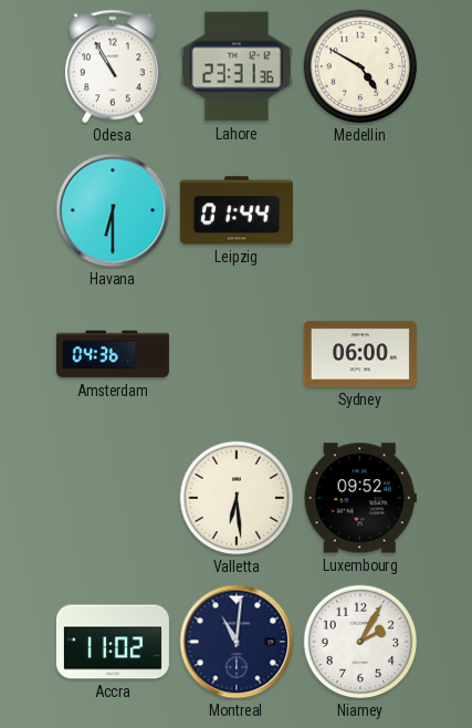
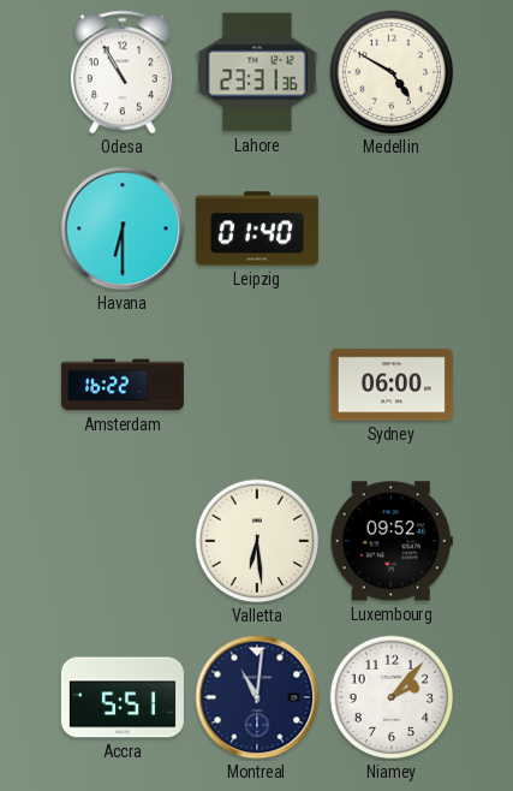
Leipzig: 01:44 -> 01:40
Amsterdam: 04:36 -> 16:22
Accra: 11:02 -> 5:51
Niamey: 2:05 -> 2:07
